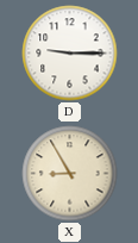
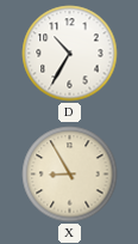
D: 9:15 -> 10:35
